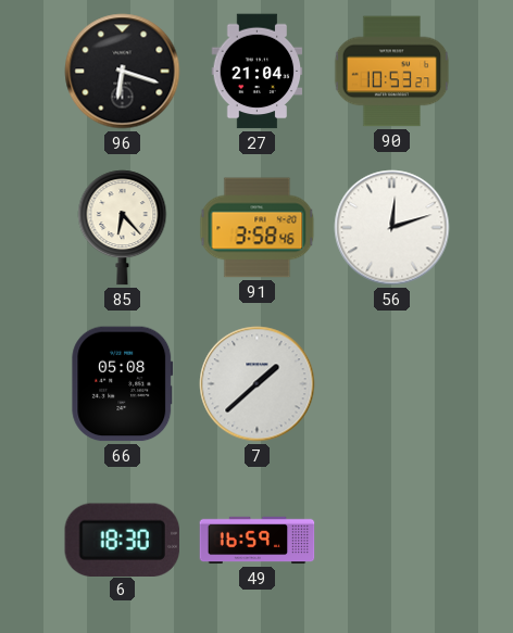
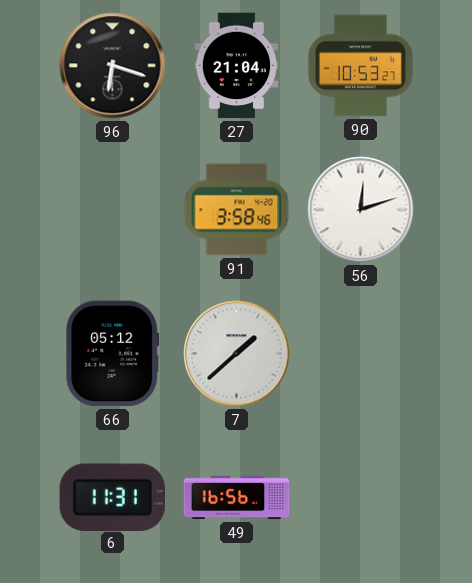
85: 6:23 -> none
66: 05:08 -> 05:12
6: 18:30 -> 11:31
49: 16:59 -> 16:56
